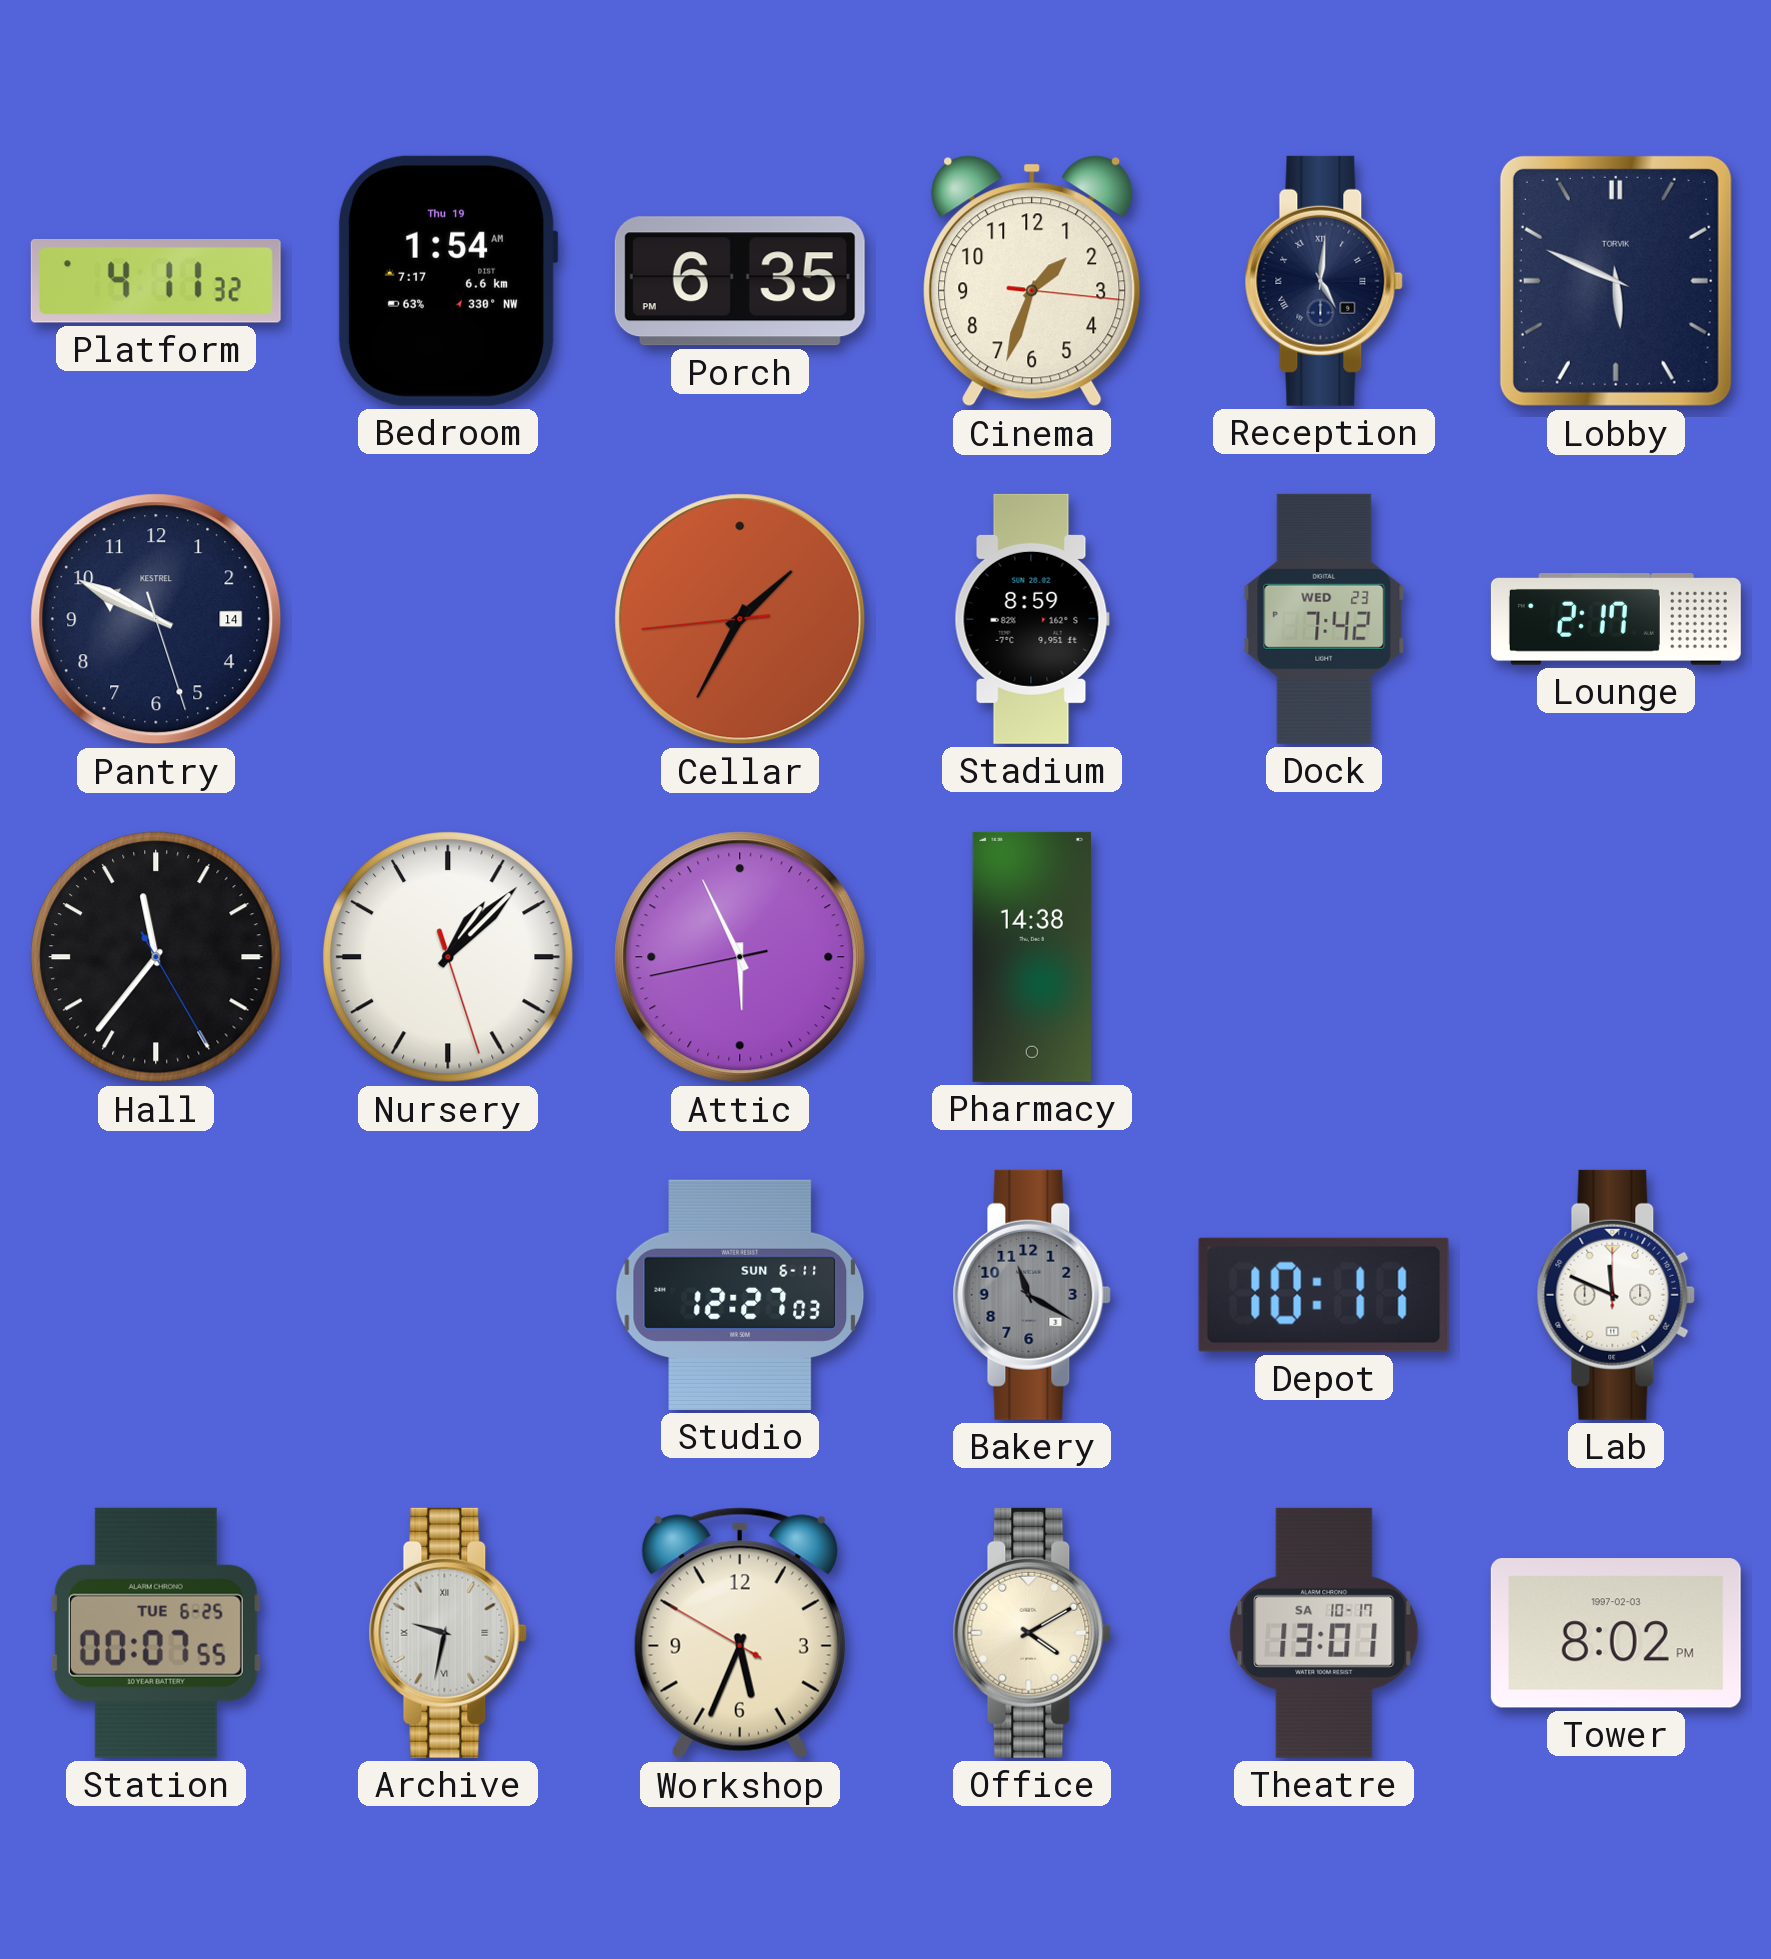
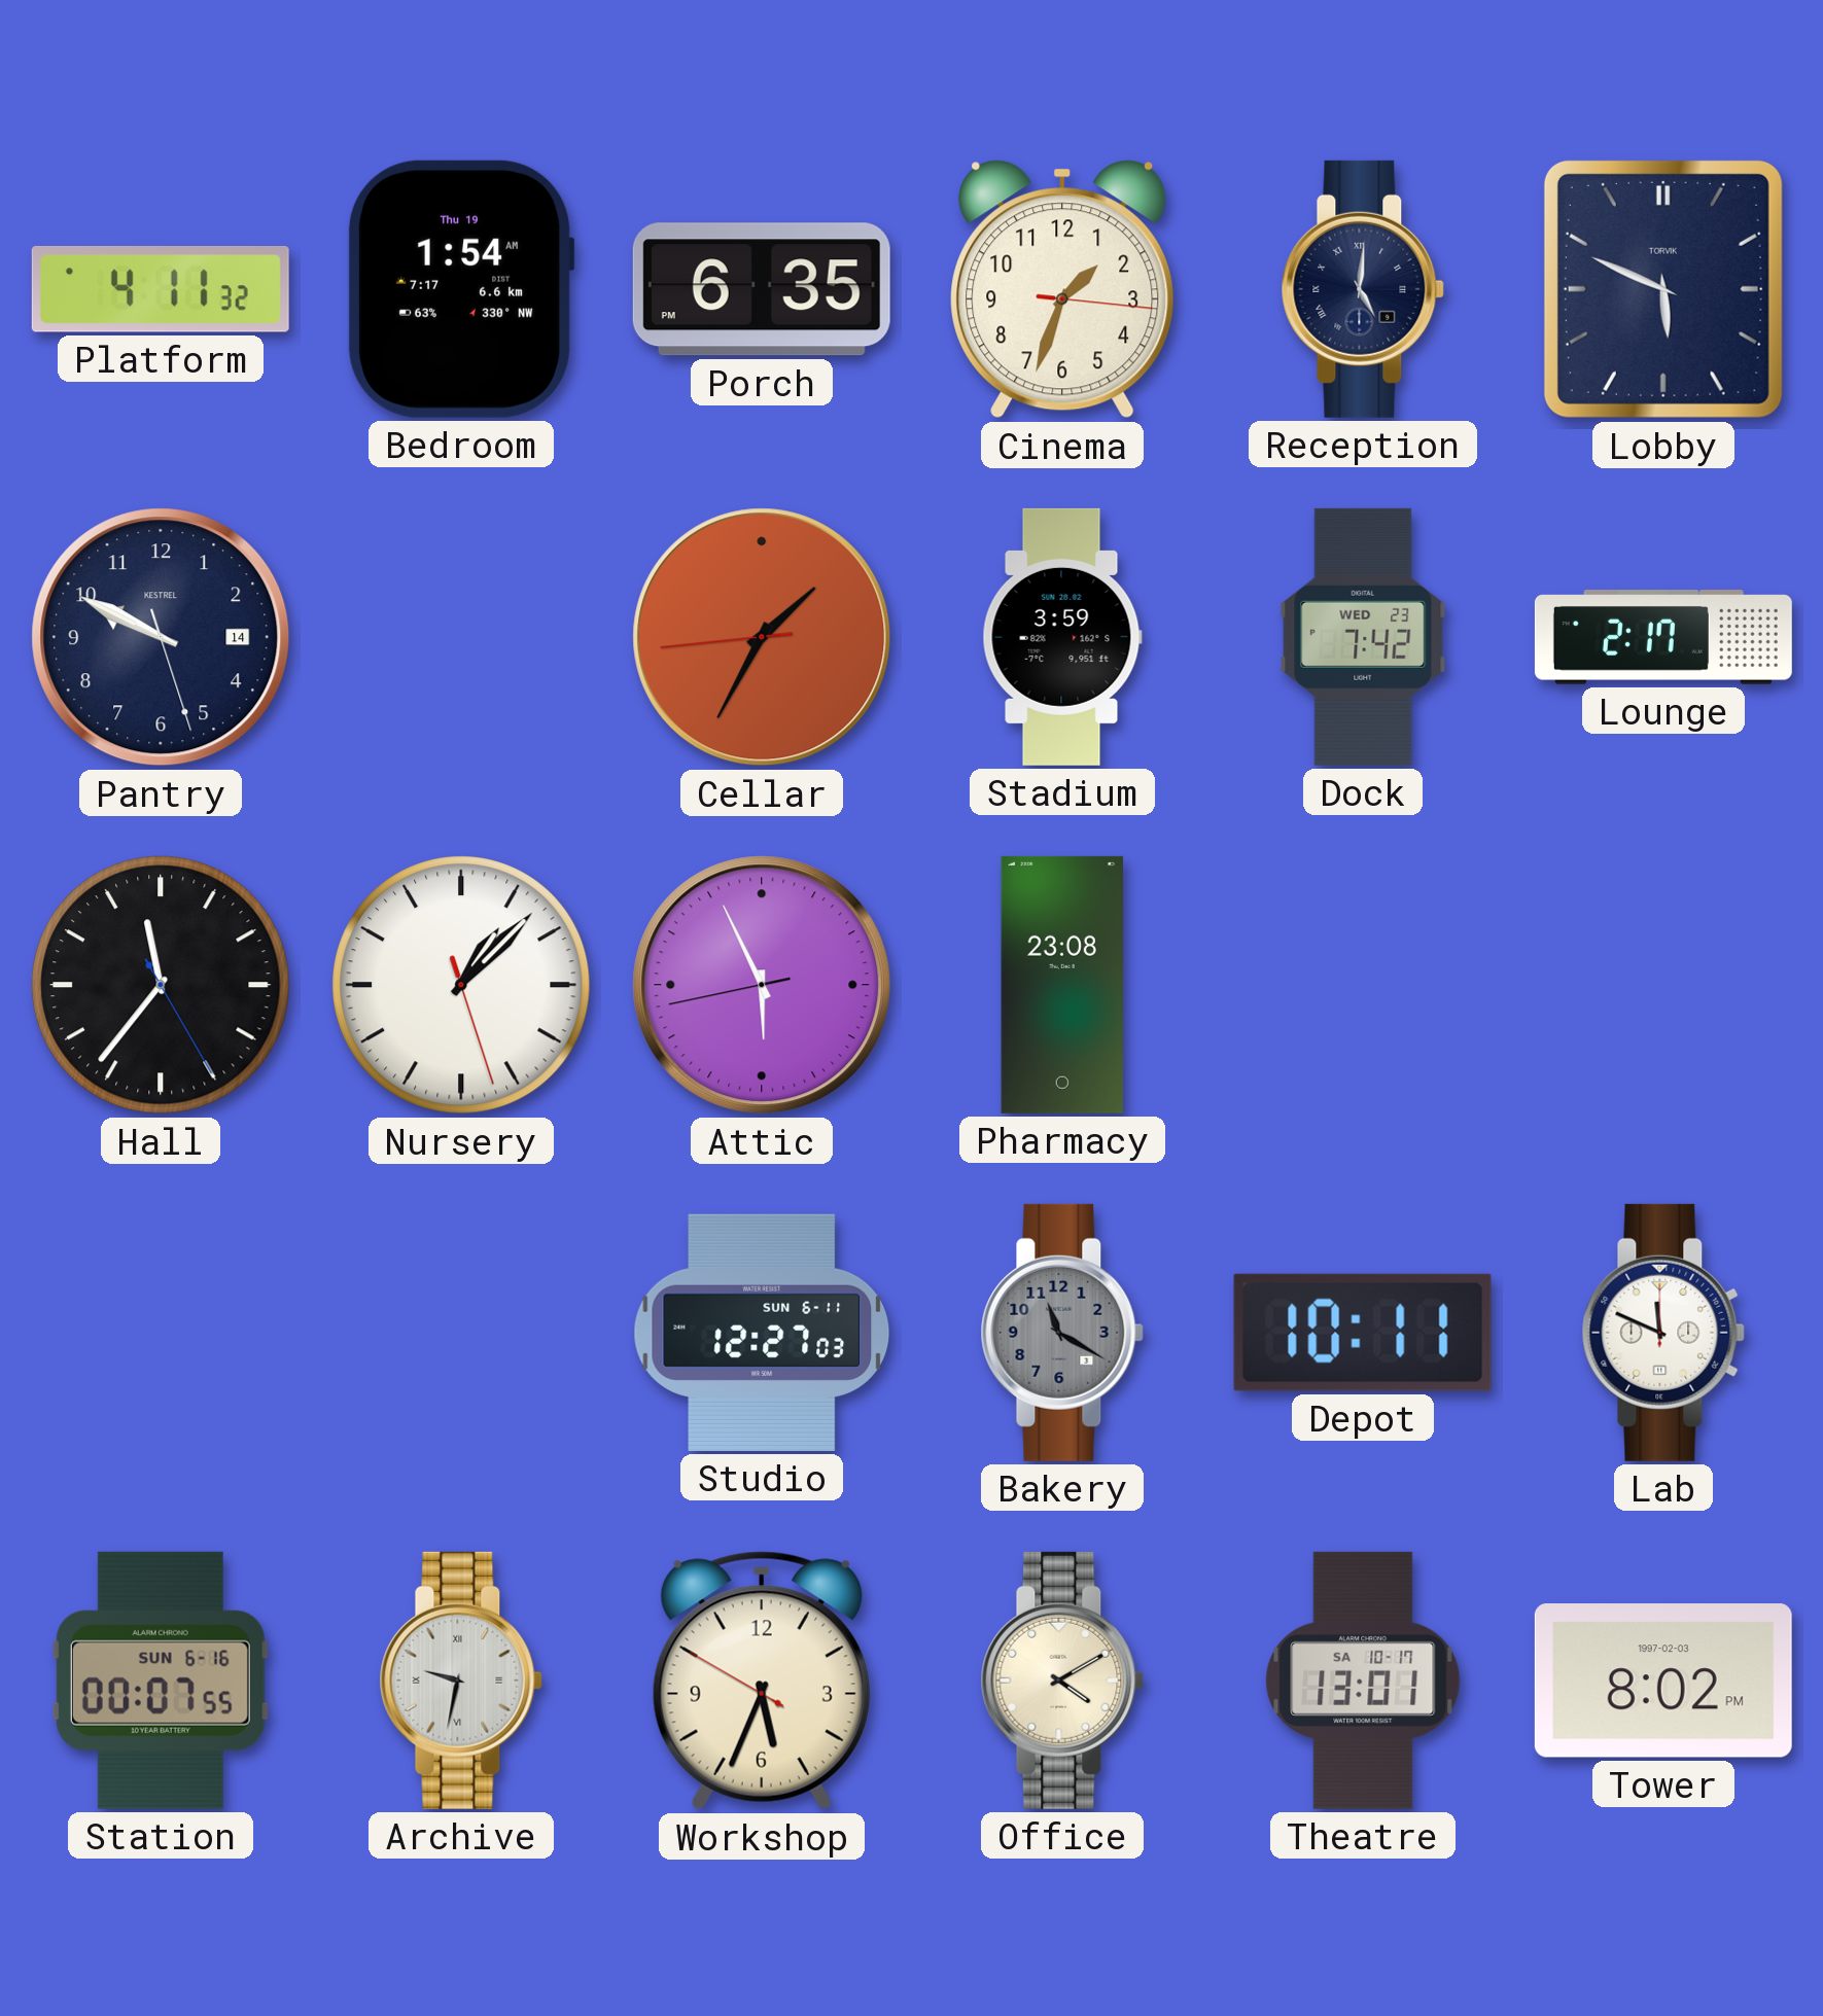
Stadium: 8:59 -> 3:59
Pharmacy: 14:38 -> 23:08
Station date: TUE 6-25 -> SUN 6-16
